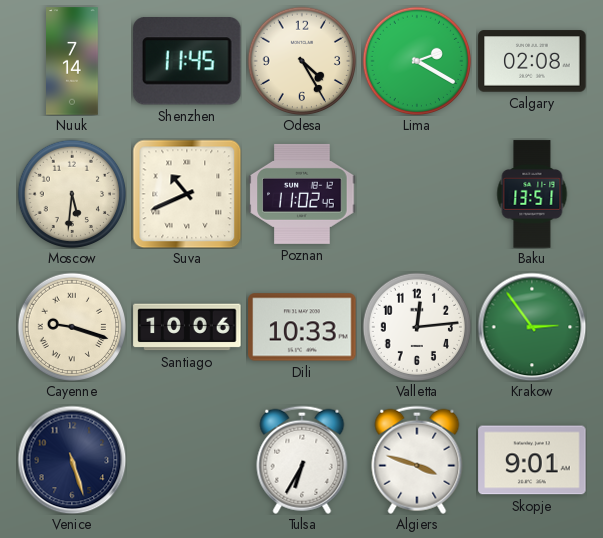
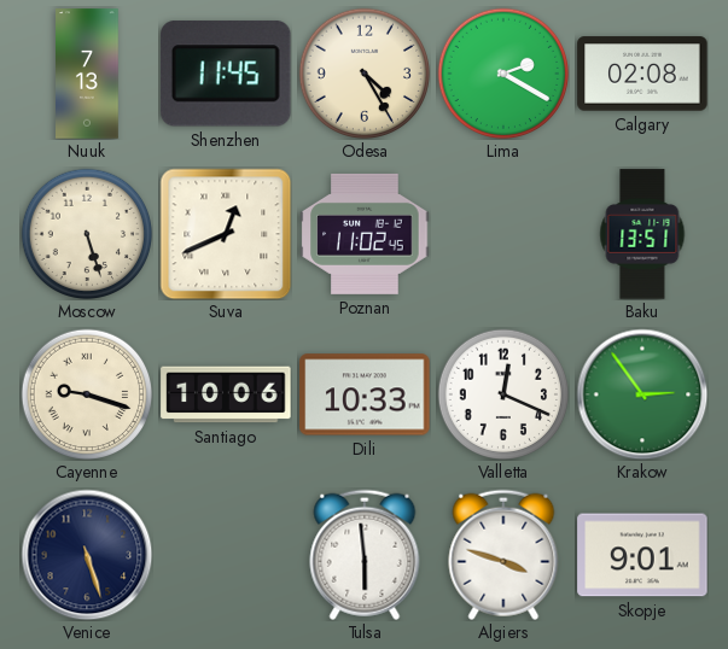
Nuuk: 7:14 -> 7:13
Moscow: 5:31 -> 5:27
Suva: 10:41 -> 12:41
Valletta: 12:14 -> 12:19
Tulsa: 6:35 -> 5:59
